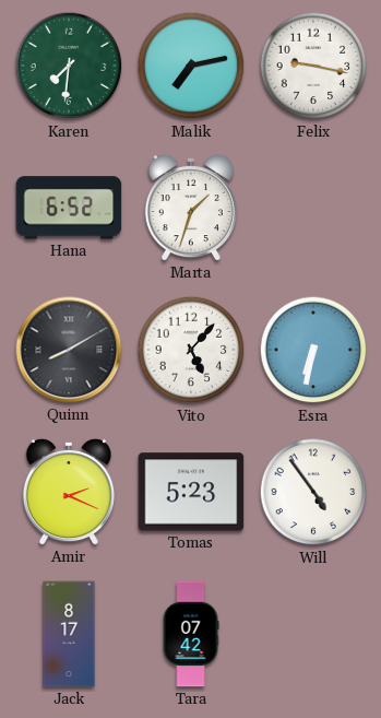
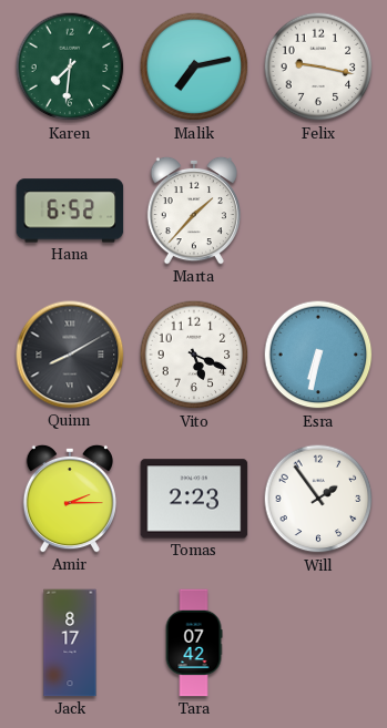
Marta: 1:33 -> 1:37
Vito: 5:07 -> 5:19
Amir: 2:19 -> 2:15
Tomas: 5:23 -> 2:23
Will: 4:54 -> 1:54
